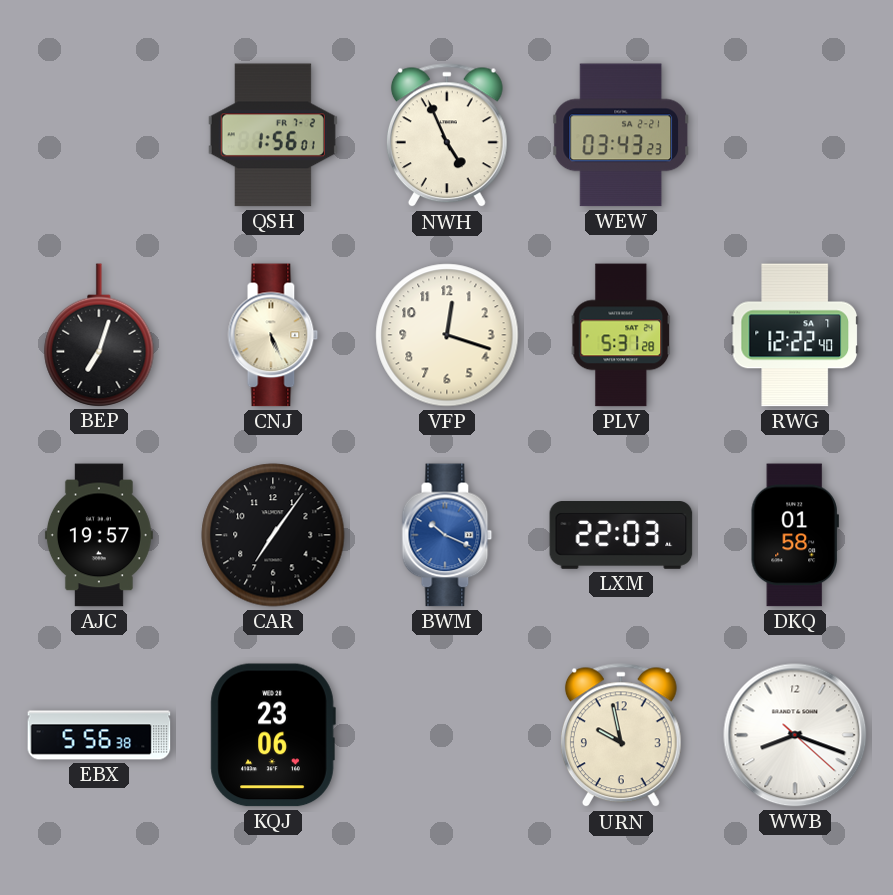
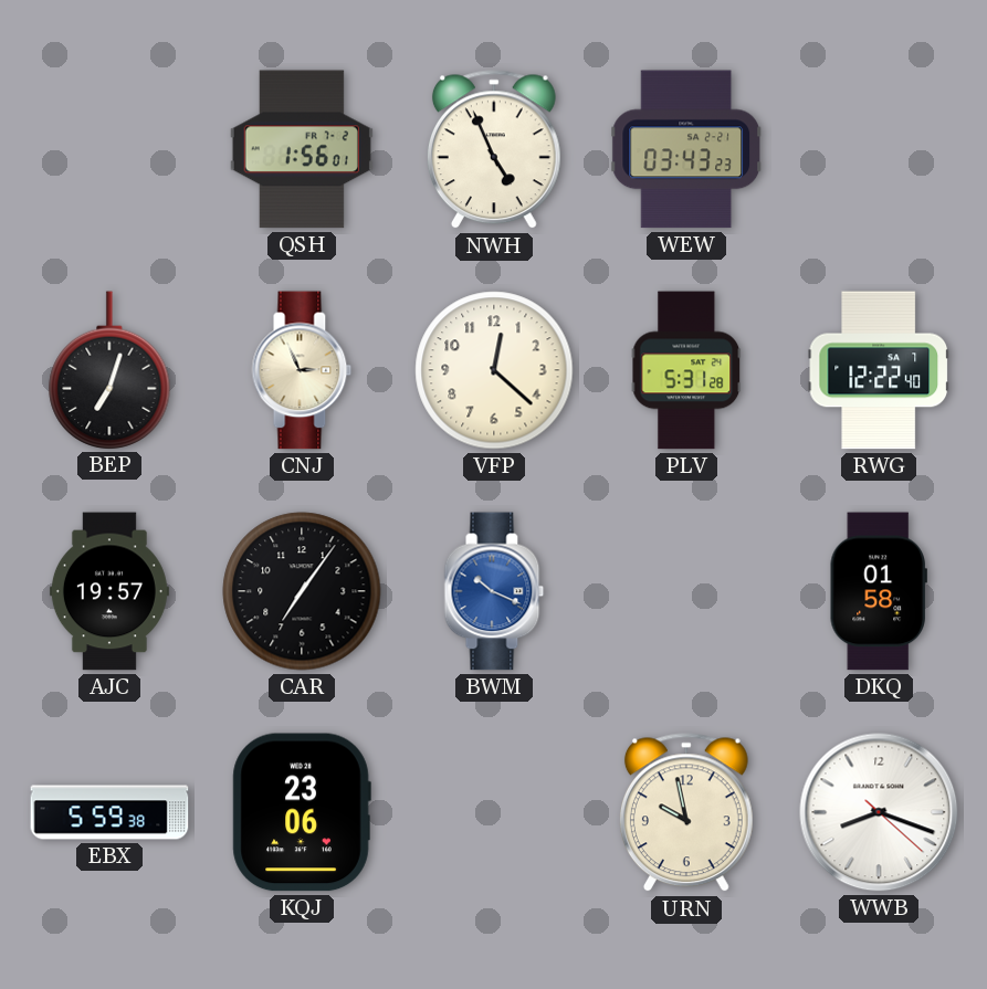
CNJ: 5:26 -> 2:56
VFP: 12:18 -> 12:22
LXM: 22:03 -> none
EBX: 5:56 -> 5:59
